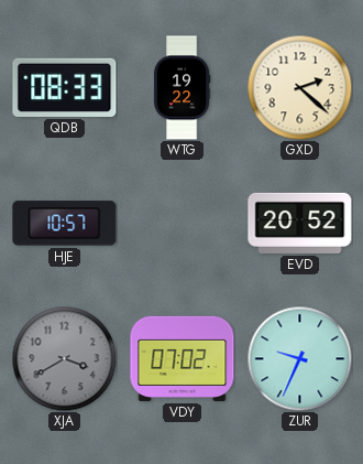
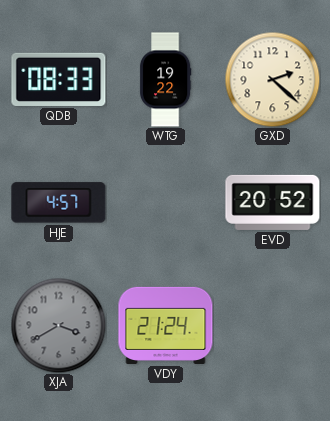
HJE: 10:57 -> 4:57
VDY: 07:02 -> 21:24
ZUR: 9:34 -> none
